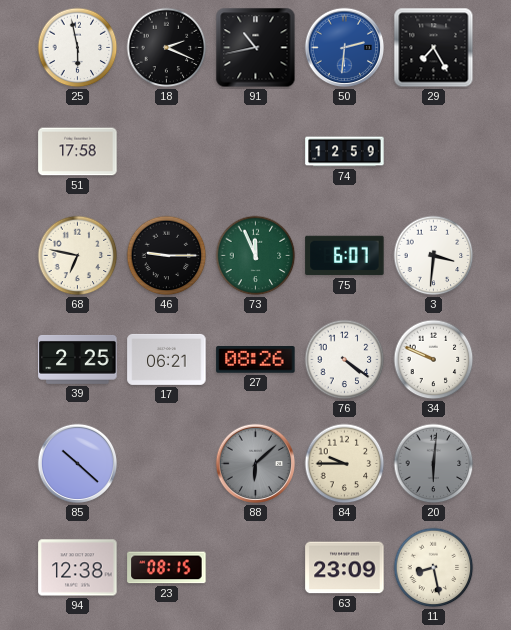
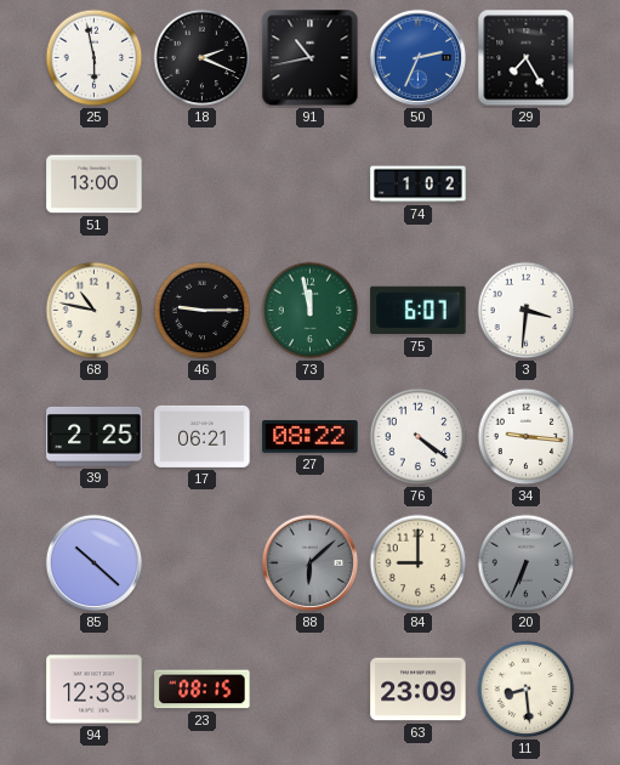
50: 2:31 -> 2:34
51: 17:58 -> 13:00
74: 12:59 -> 1:02
68: 6:47 -> 10:47
73: 11:56 -> 11:58
27: 08:26 -> 08:22
34: 9:49 -> 9:16
84: 9:45 -> 9:00
20: 6:01 -> 6:34
11: 8:28 -> 8:29
